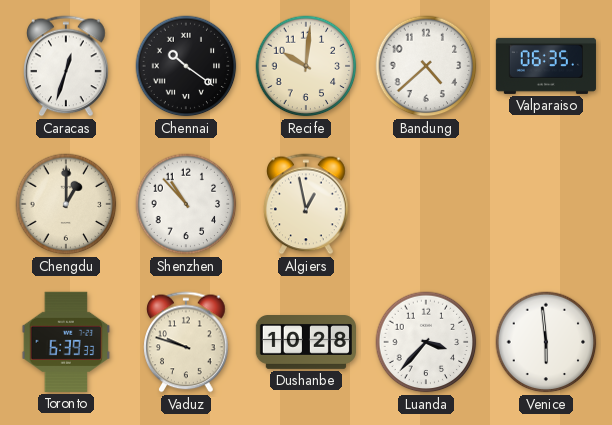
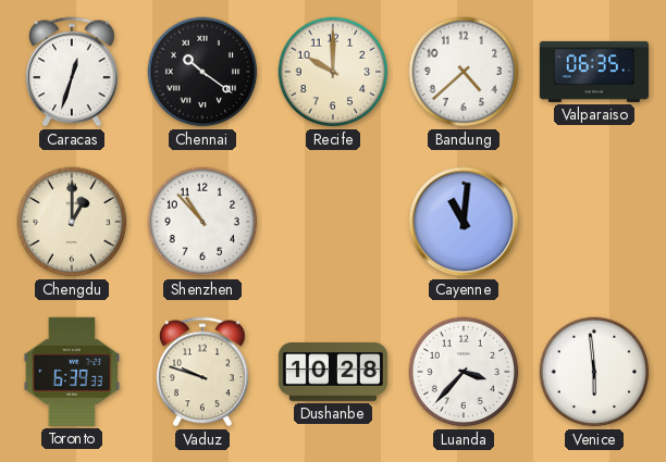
Recife: 10:01 -> 10:00
Algiers: 12:58 -> none
Cayenne: none -> 11:01
